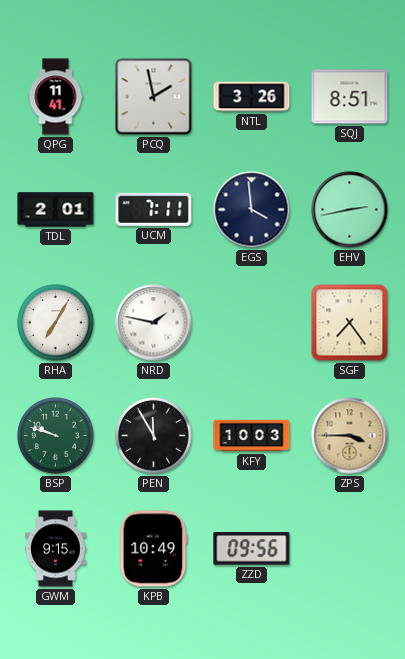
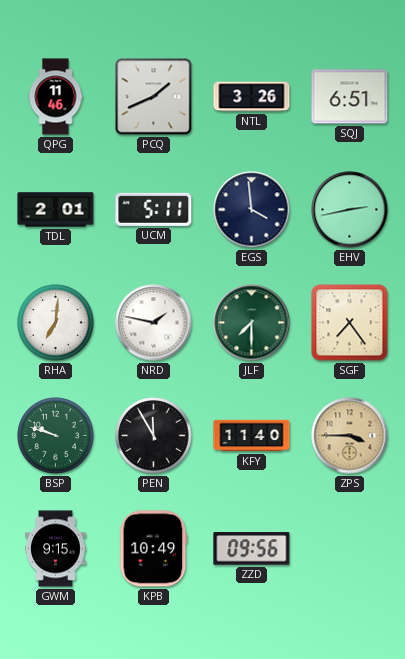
QPG: 11:41 -> 11:46
PCQ: 1:58 -> 1:41
SQJ: 8:51 -> 6:51
UCM: 7:11 -> 5:11
RHA: 7:05 -> 7:01
JLF: none -> 7:30
KFY: 10:03 -> 11:40
